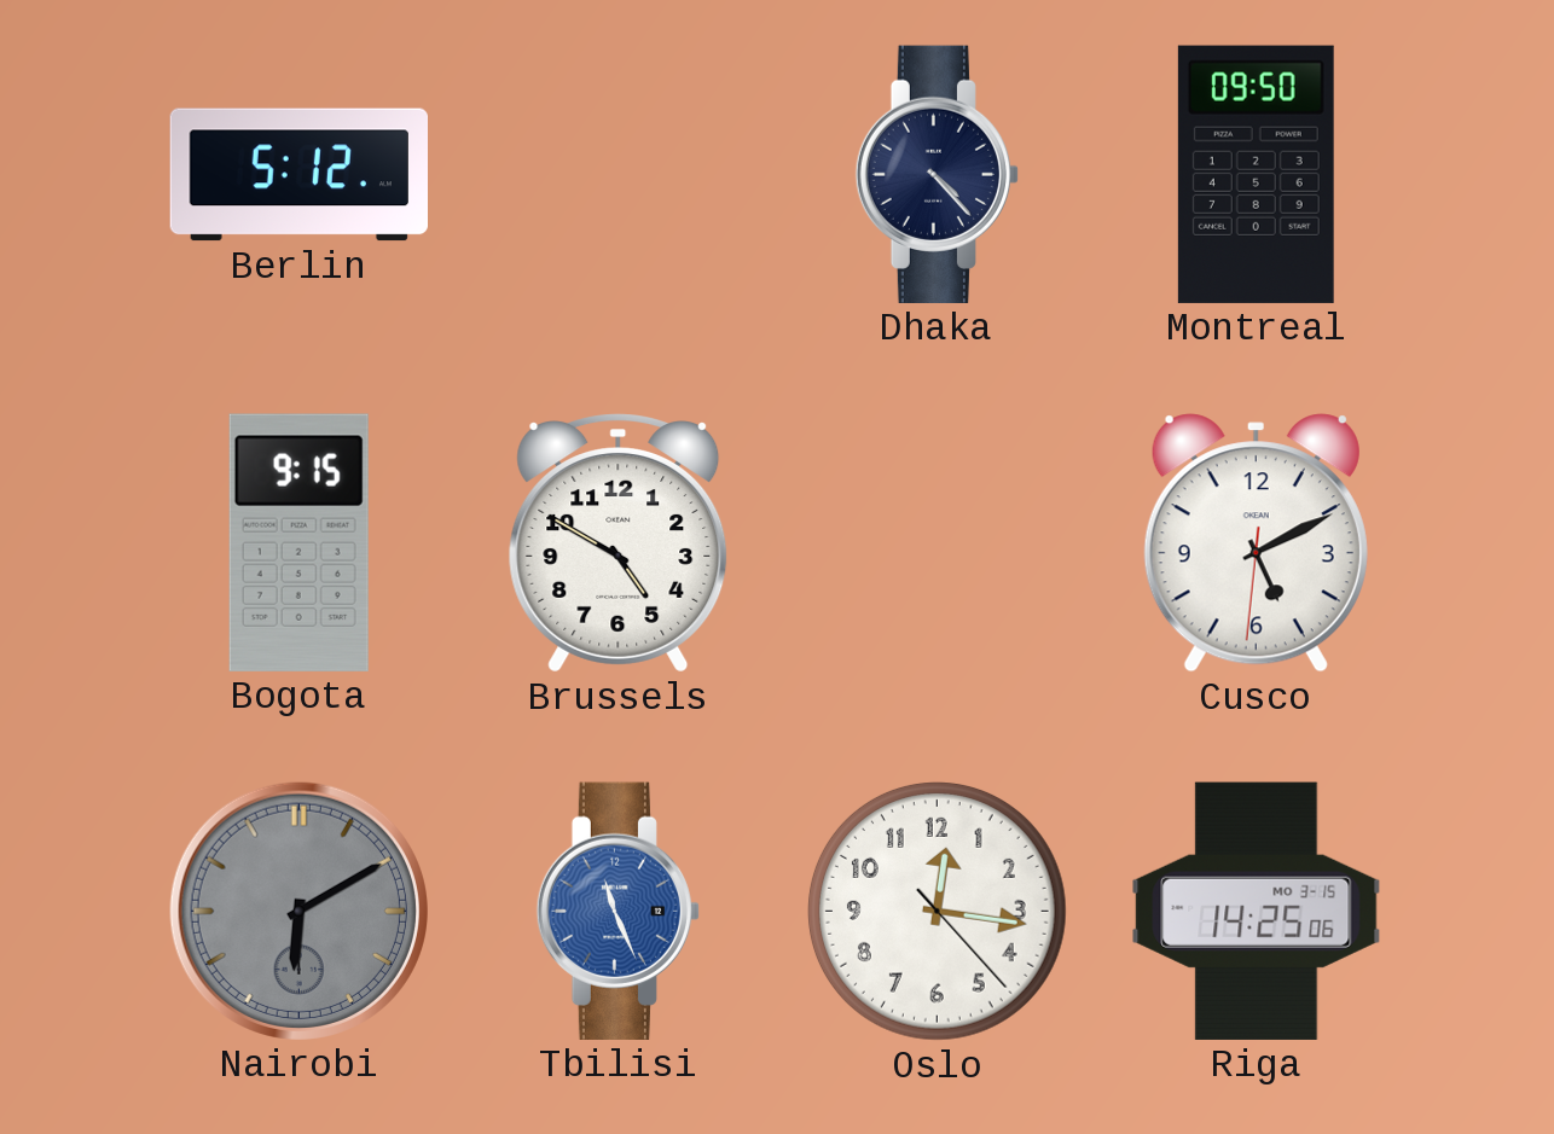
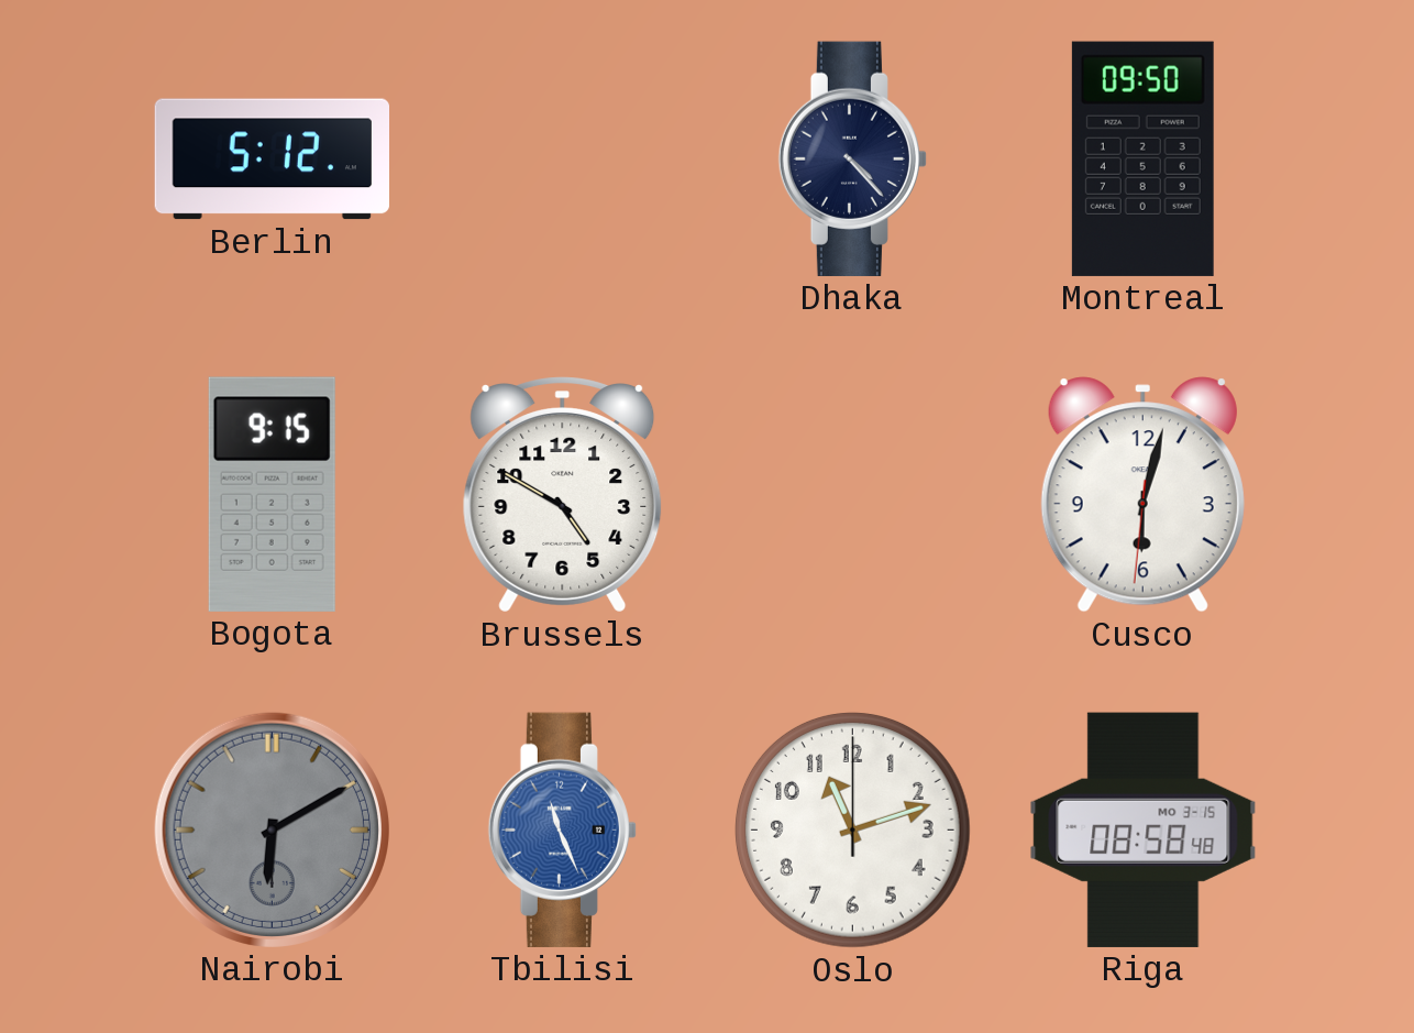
Cusco: 5:10 -> 6:02
Oslo: 12:16 -> 11:12
Riga: 14:25 -> 08:58
